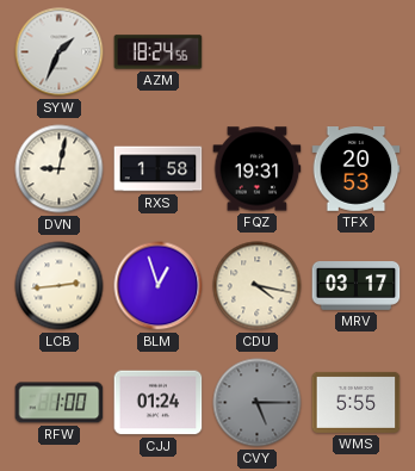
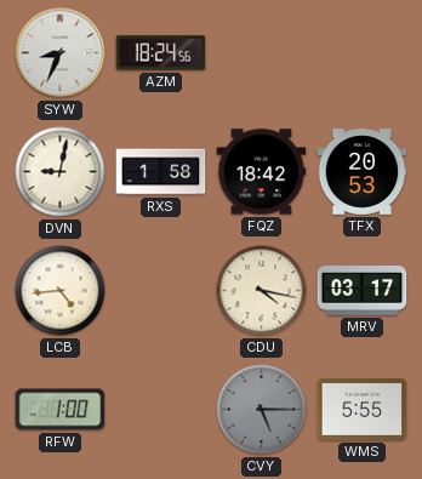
SYW: 1:34 -> 8:34
FQZ: 19:31 -> 18:42
LCB: 2:44 -> 4:44
BLM: 12:57 -> none
CJJ: 01:24 -> none
